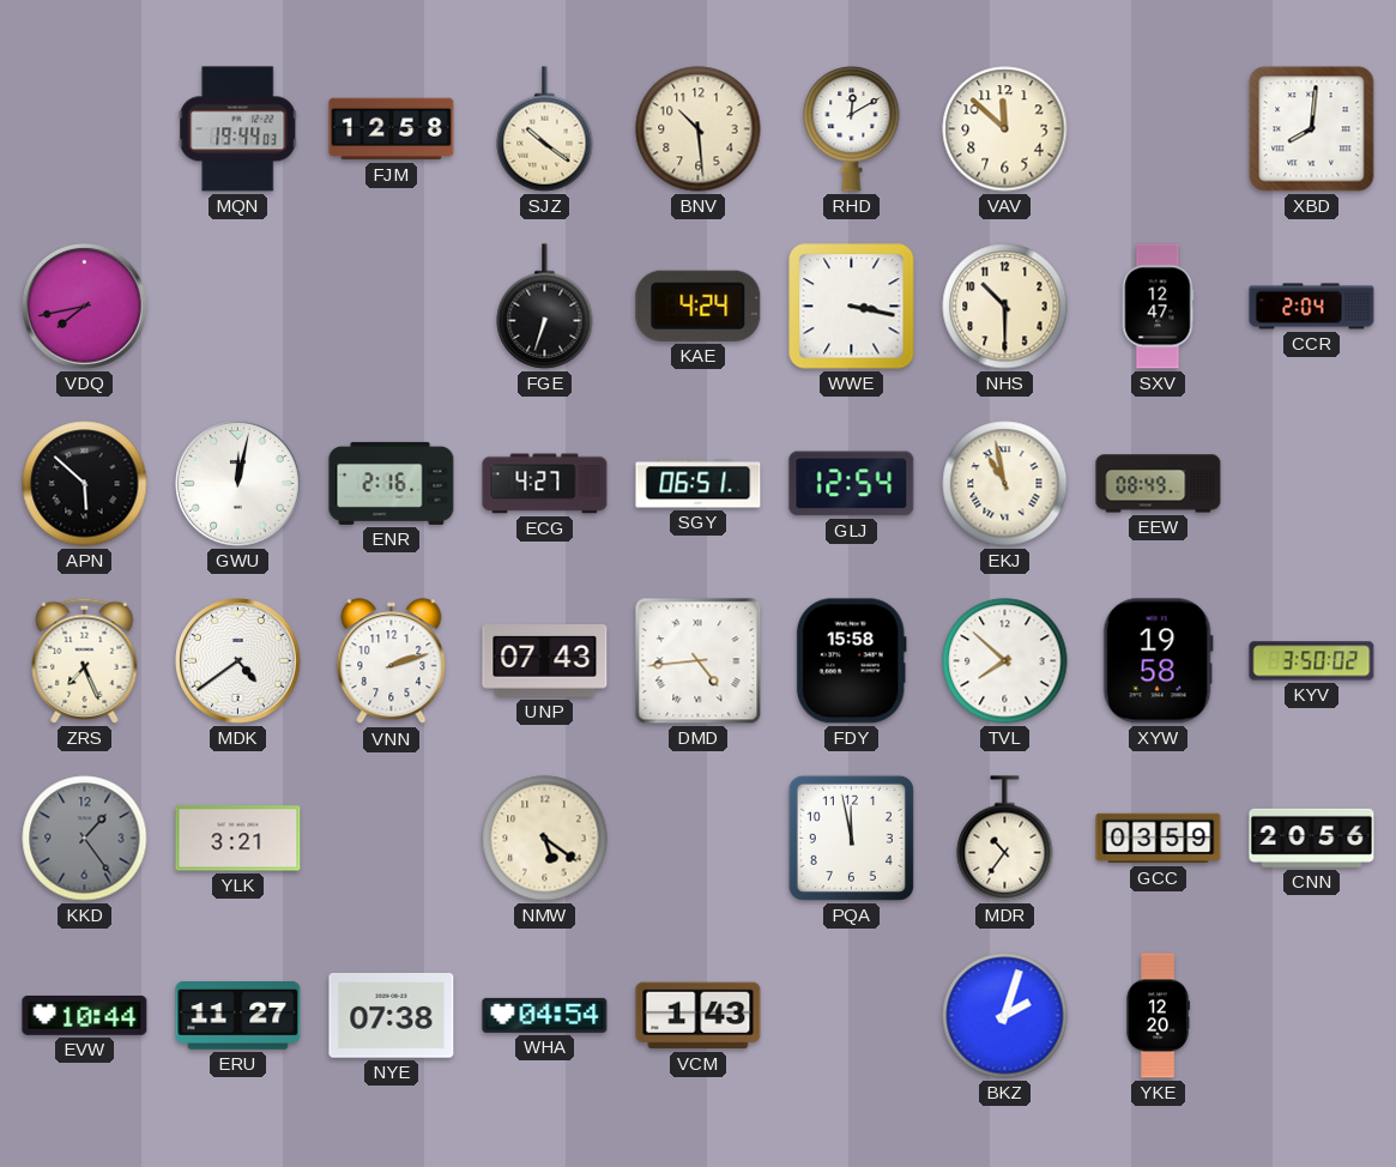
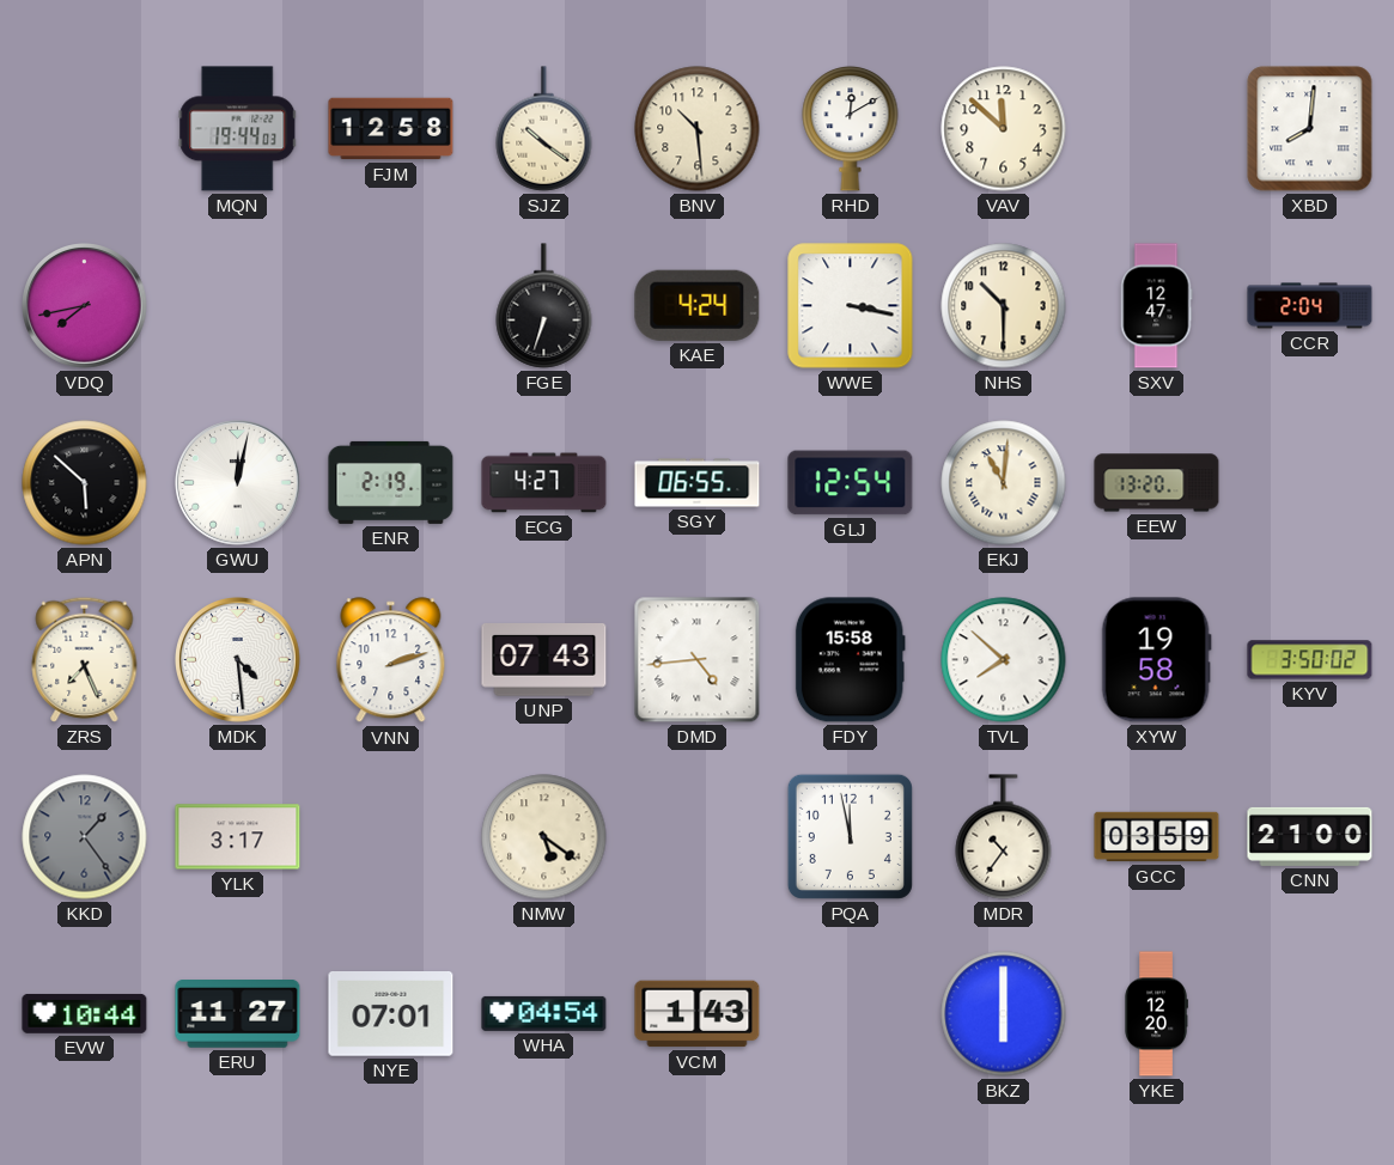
ENR: 2:16 -> 2:19
SGY: 06:51 -> 06:55
EKJ: 10:58 -> 11:01
EEW: 08:49 -> 13:20
MDK: 4:39 -> 4:29
YLK: 3:21 -> 3:17
CNN: 20:56 -> 21:00
NYE: 07:38 -> 07:01
BKZ: 2:03 -> 6:00
